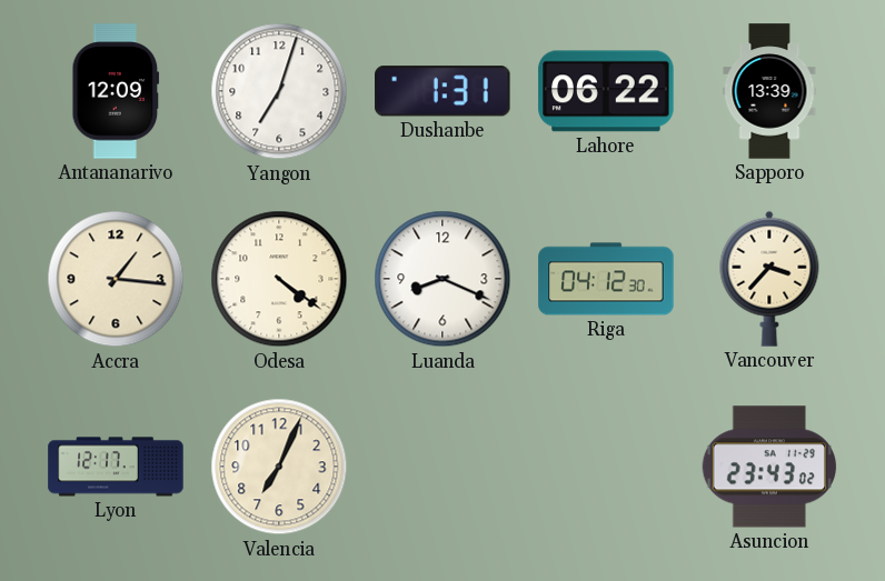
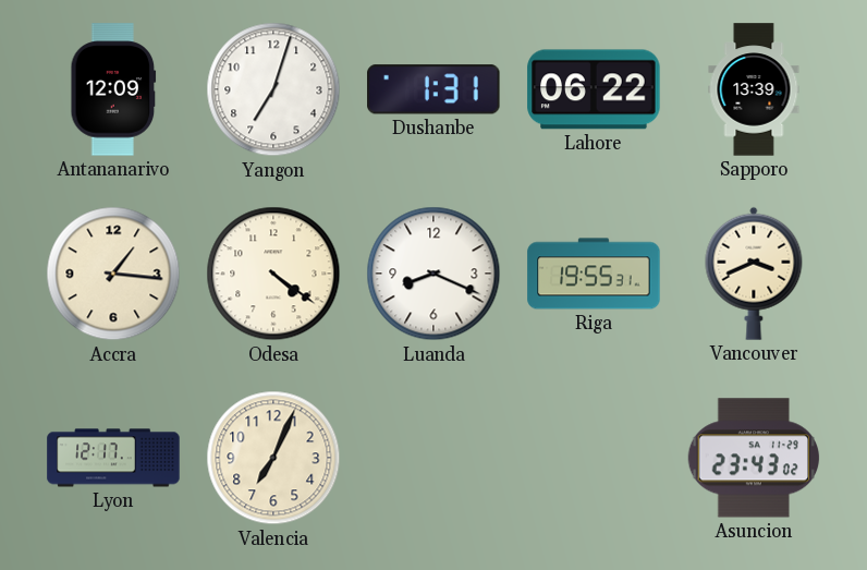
Riga: 04:12 -> 19:55
Vancouver: 3:37 -> 3:41
